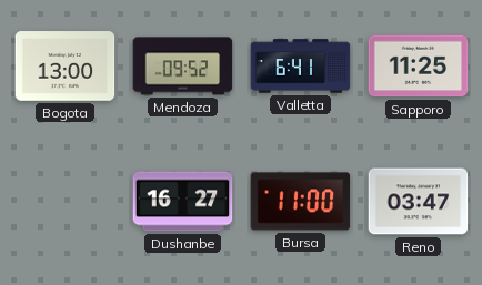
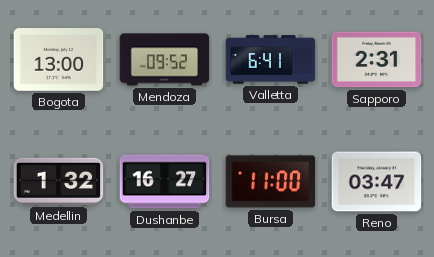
Sapporo: 11:25 -> 2:31
Medellin: none -> 1:32
